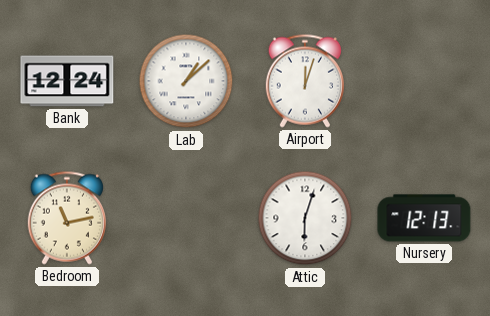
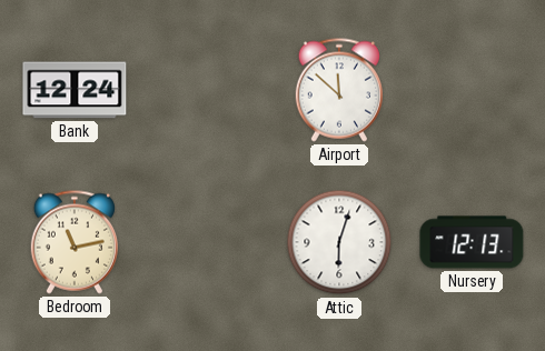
Lab: 1:08 -> none
Airport: 12:03 -> 11:52
